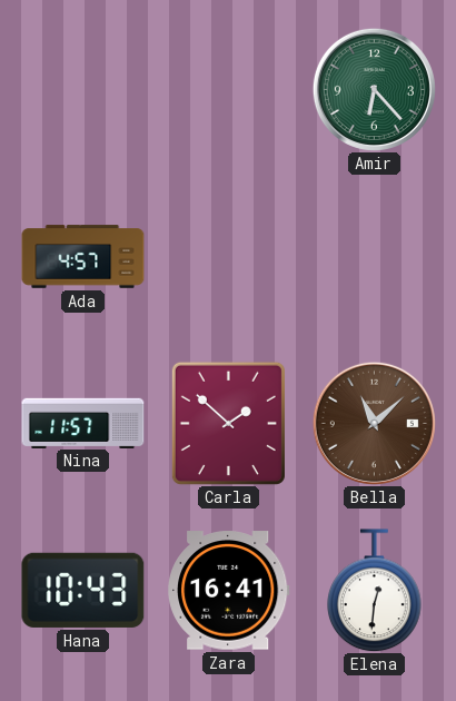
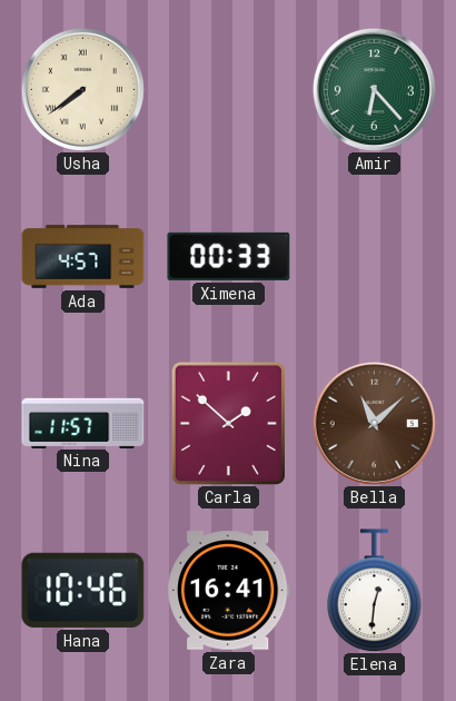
Usha: none -> 7:39
Ximena: none -> 00:33
Hana: 10:43 -> 10:46
